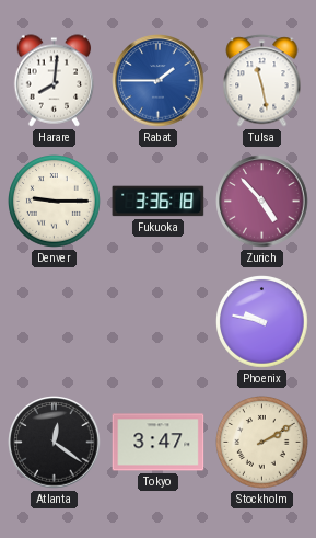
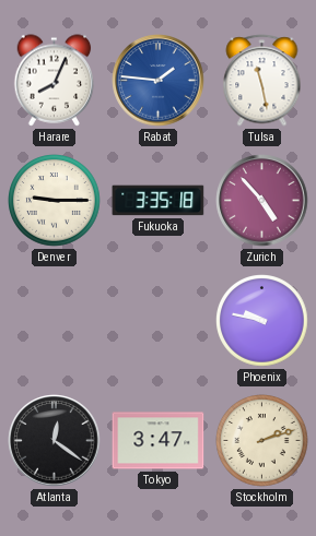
Harare: 8:01 -> 8:04
Rabat: 1:45 -> 1:46
Fukuoka: 3:36 -> 3:35
Stockholm: 2:10 -> 2:12
